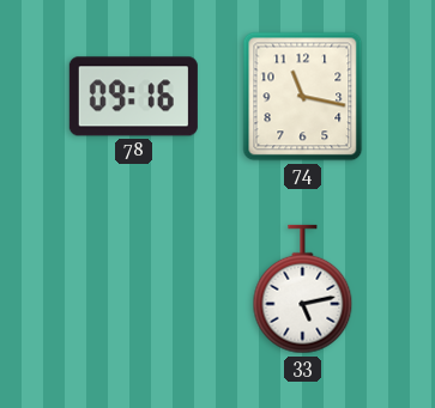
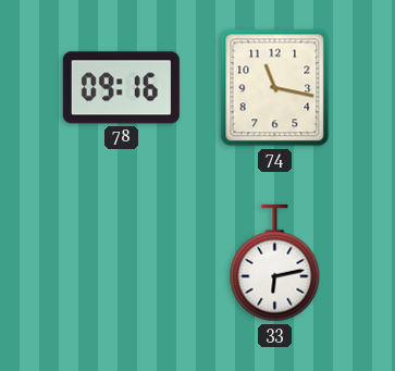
33: 5:13 -> 6:13
